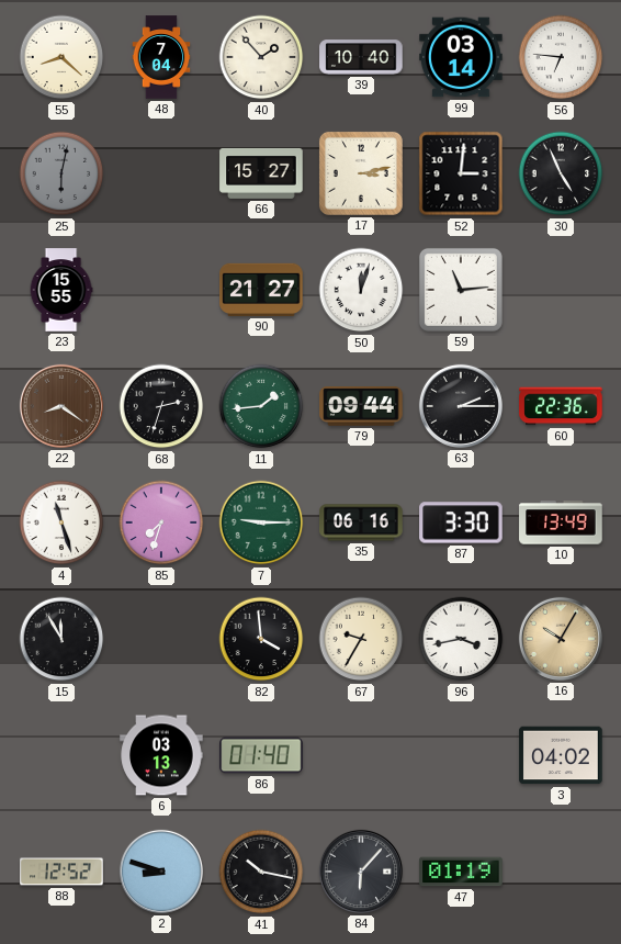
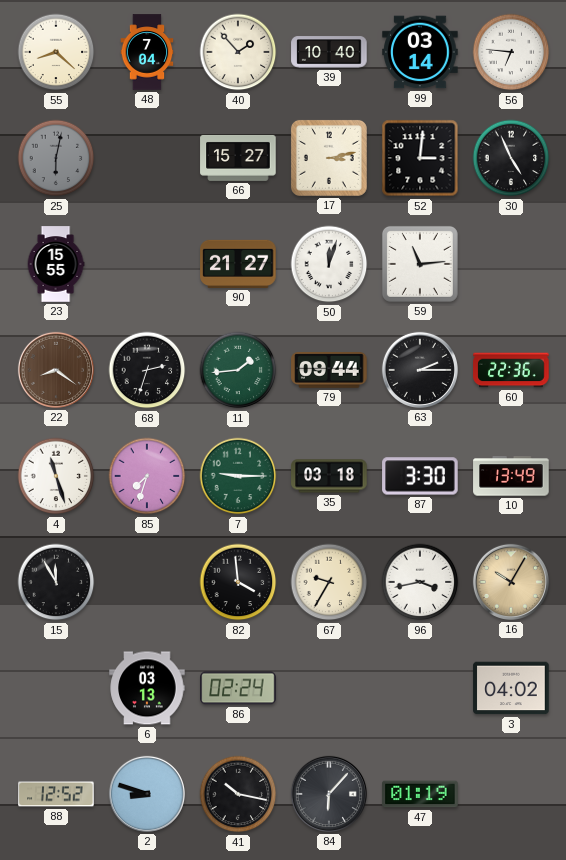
35: 06:16 -> 03:18
86: 01:40 -> 02:24
